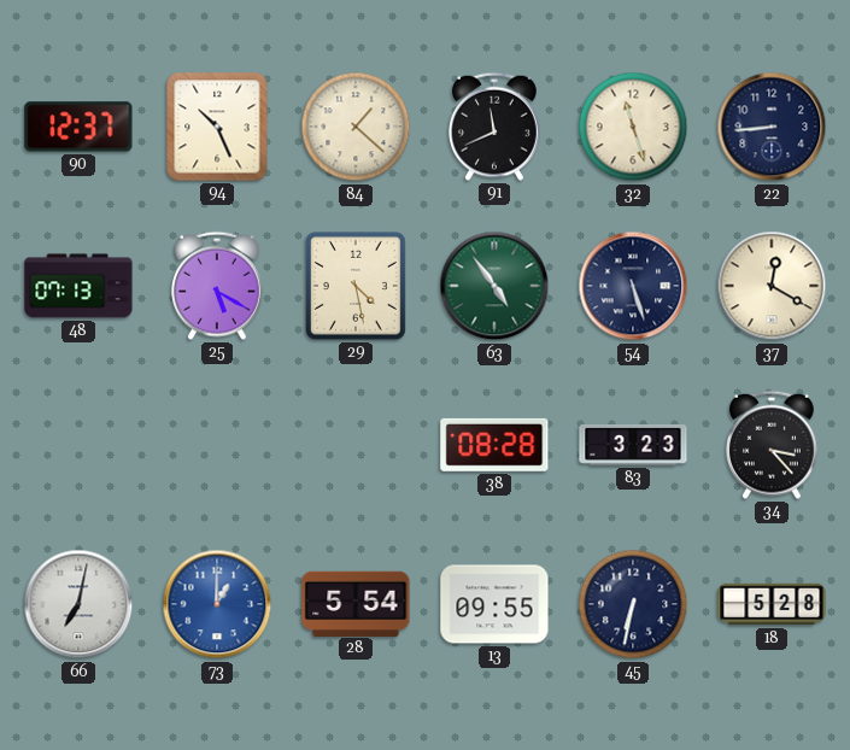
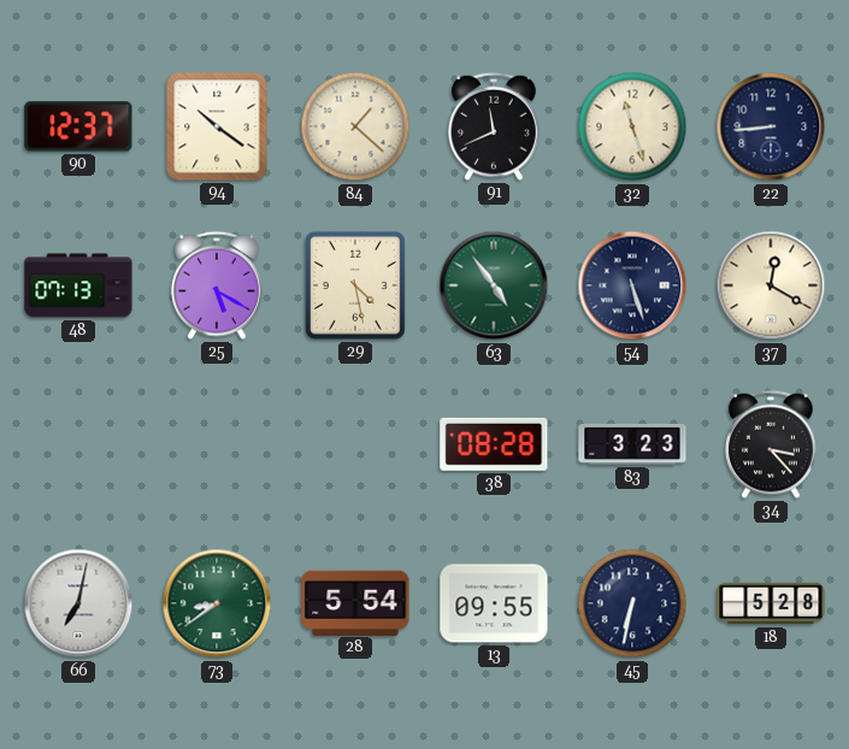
94: 10:26 -> 10:21
73: 1:00 -> 8:39
73 dial: blue -> green
